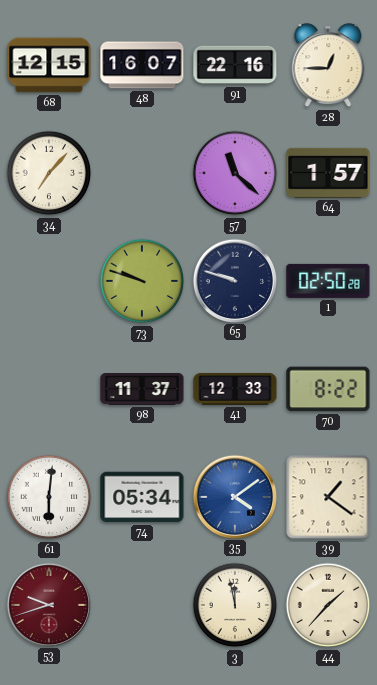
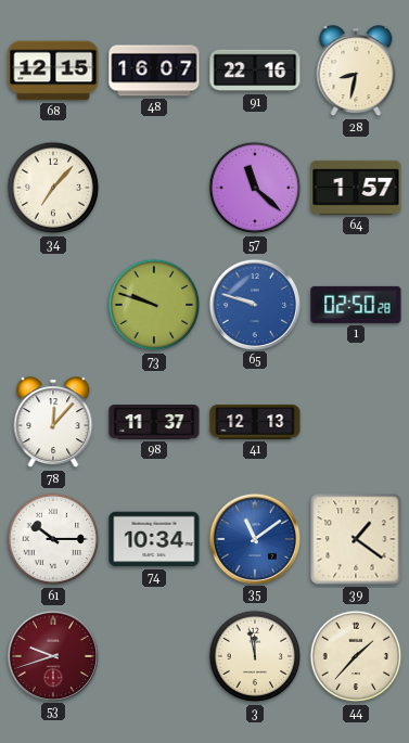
28: 12:45 -> 8:32
65 dial: navy -> blue
78: none -> 12:07
41: 12:33 -> 12:13
70: 8:22 -> none
61: 6:01 -> 10:15
74: 05:34 -> 10:34
35: 4:09 -> 11:09
